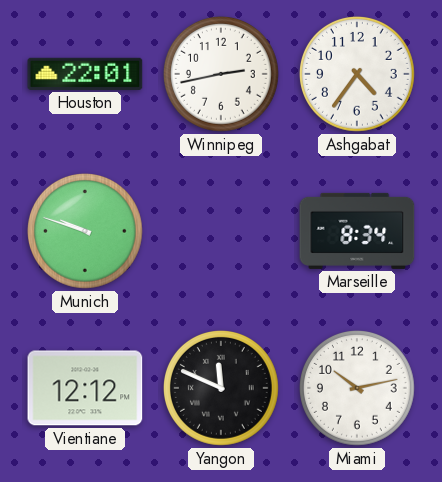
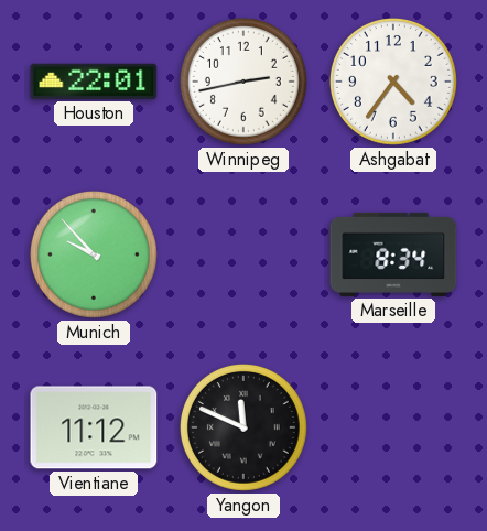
Munich: 9:48 -> 9:53
Vientiane: 12:12 -> 11:12
Miami: 10:13 -> none
